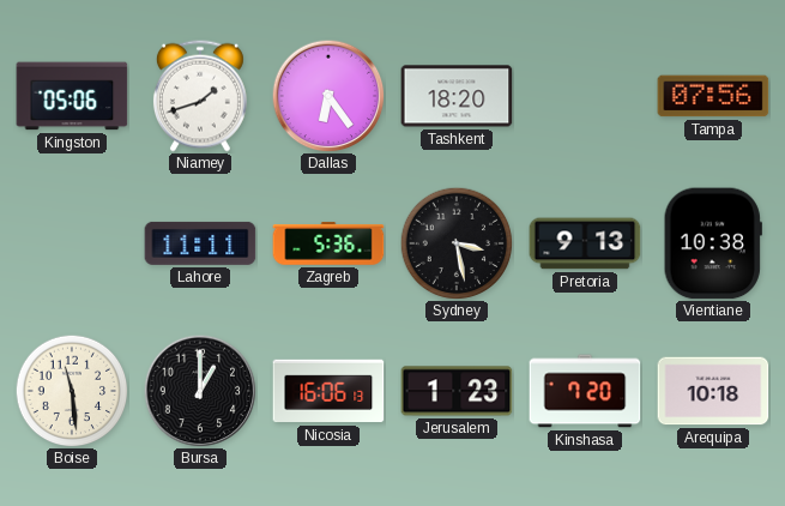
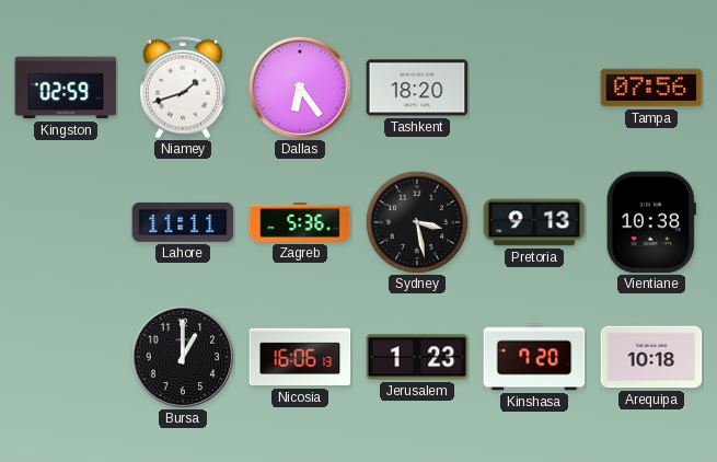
Kingston: 05:06 -> 02:59
Boise: 11:29 -> none
